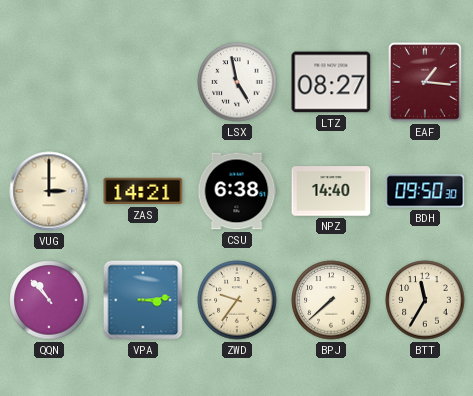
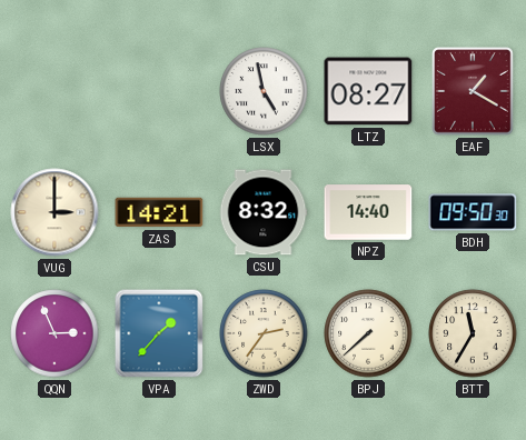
EAF: 1:16 -> 1:20
CSU: 6:38 -> 8:32
QQN: 10:53 -> 2:56
VPA: 3:14 -> 1:37
ZWD: 9:36 -> 2:36
